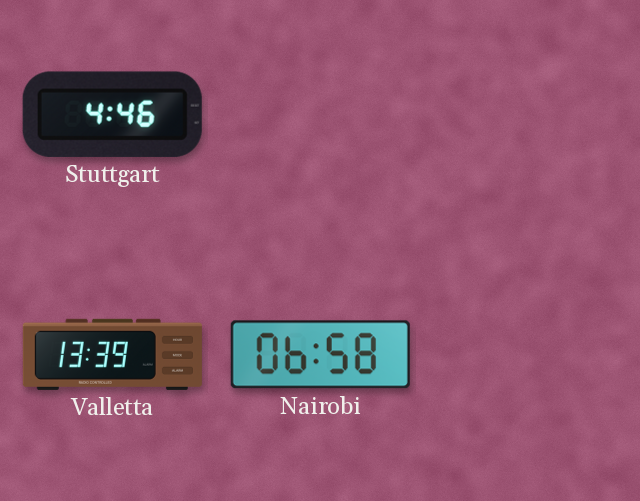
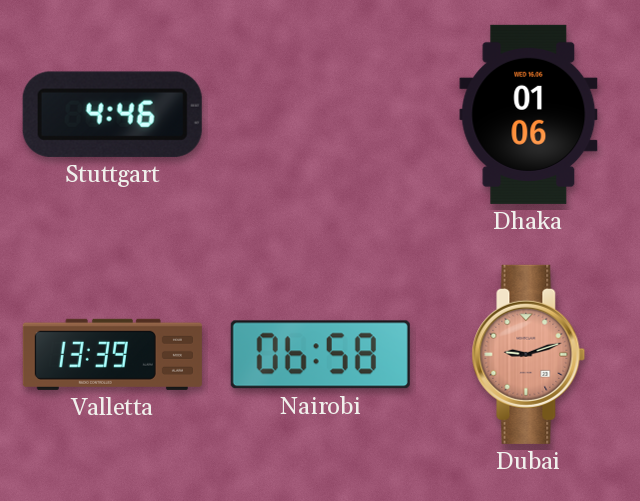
Dhaka: none -> 01:06
Dubai: none -> 9:12
